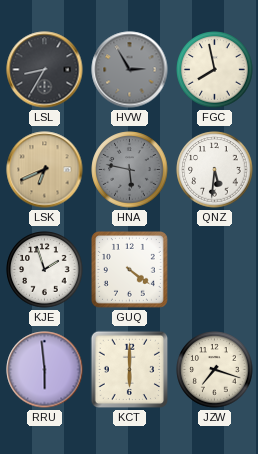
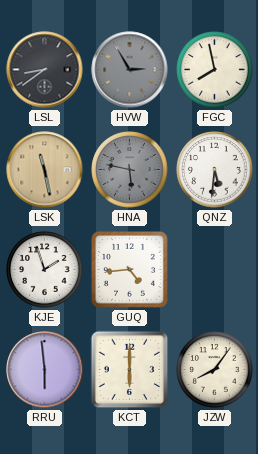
LSL: 8:35 -> 8:39
LSK: 6:41 -> 11:28
GUQ: 4:21 -> 4:44
JZW: 7:18 -> 8:06
